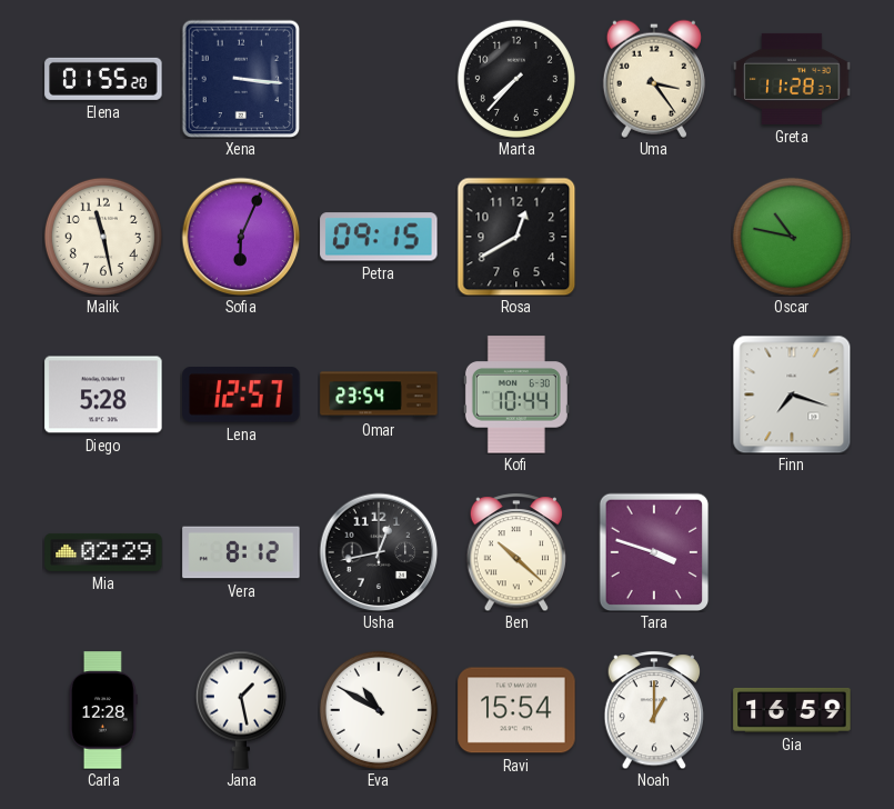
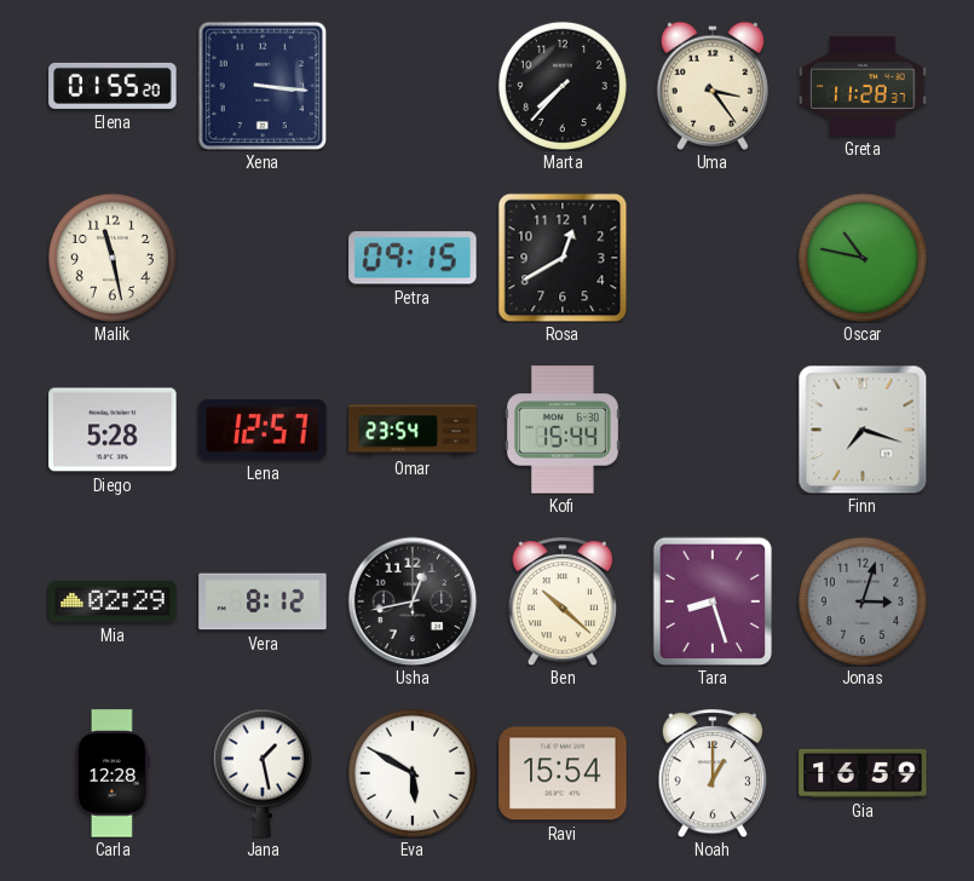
Sofia: 6:04 -> none
Kofi: 10:44 -> 15:44
Tara: 3:48 -> 8:27
Jonas: none -> 3:03
Eva: 10:50 -> 5:50
